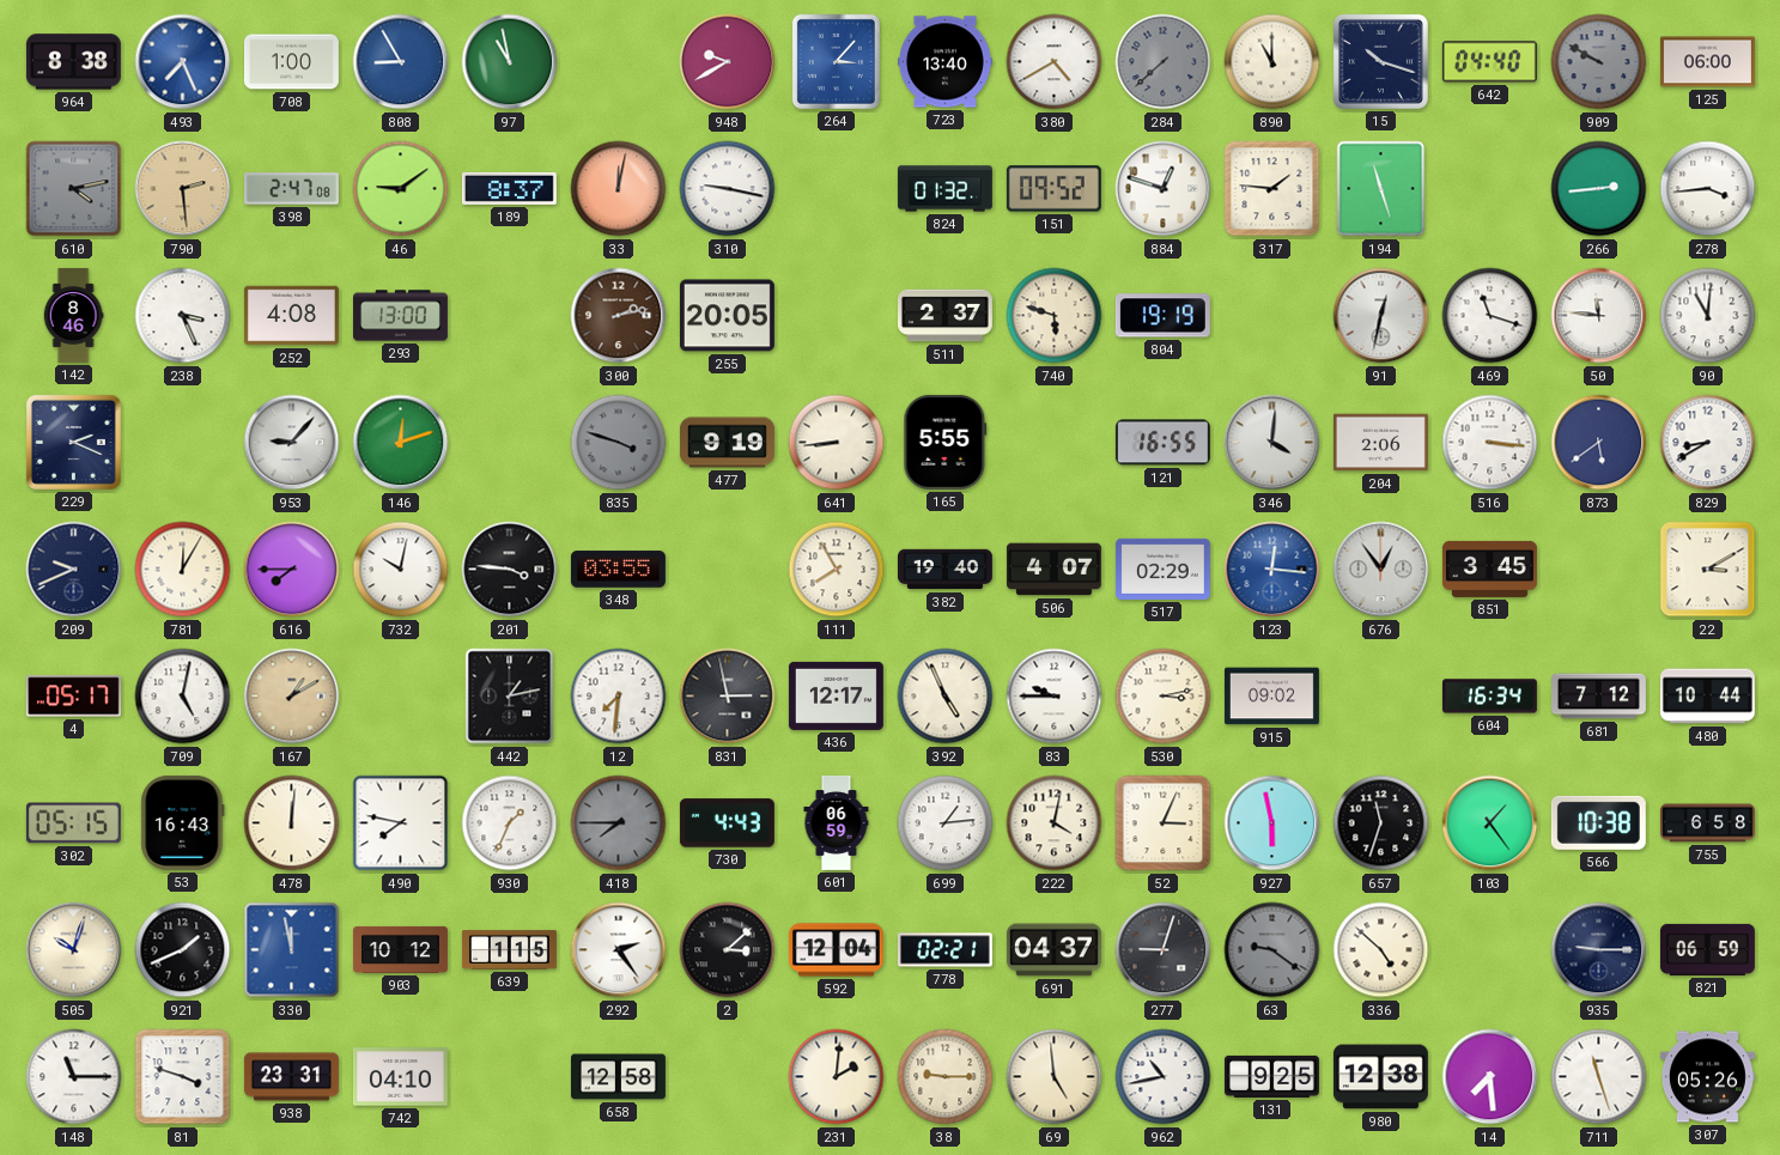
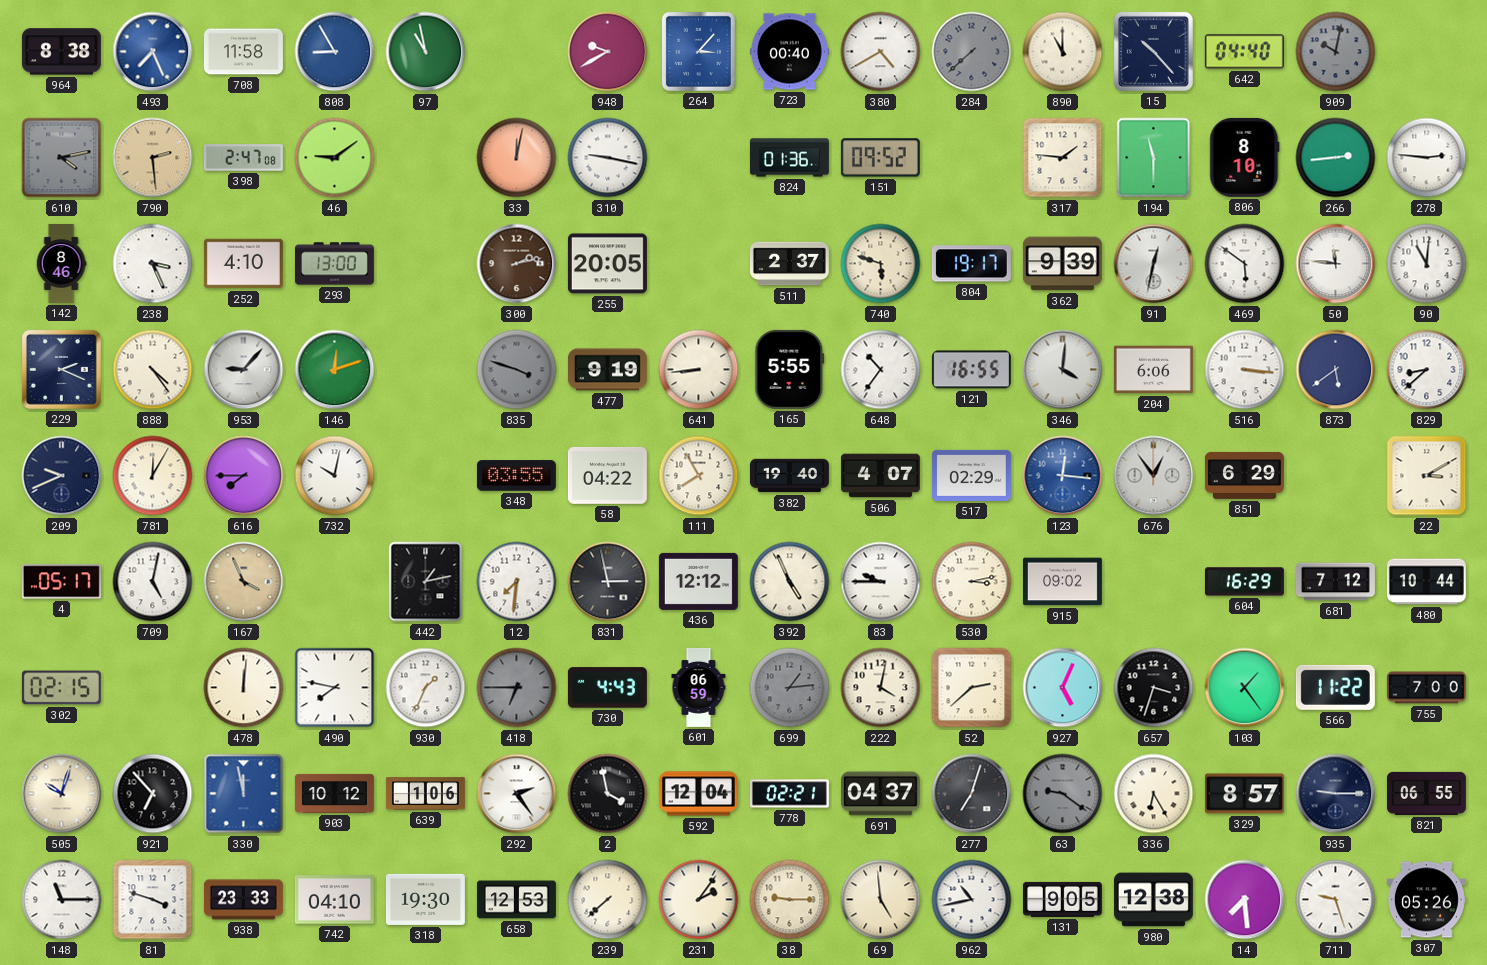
708: 1:00 -> 11:58
723: 13:40 -> 00:40
15: 10:18 -> 10:23
909: 9:50 -> 10:02
125: 06:00 -> none
189: 8:37 -> none
824: 01:32 -> 01:36
884: 12:48 -> none
194: 11:27 -> 11:30
806: none -> 8:10
278: 3:44 -> 2:46
252: 4:08 -> 4:10
804: 19:19 -> 19:17
362: none -> 9:39
469: 11:18 -> 5:51
888: none -> 4:24
648: none -> 10:36
204: 2:06 -> 6:06
829: 8:40 -> 8:38
201: 3:46 -> none
58: none -> 04:22
851: 3:45 -> 6:29
167: 1:10 -> 3:56
436: 12:17 -> 12:12
604: 16:34 -> 16:29
302: 05:15 -> 02:15
53: 16:43 -> none
418: 7:45 -> 6:45
699 dial: white -> grey
52: 3:04 -> 2:38
927: 5:58 -> 5:04
657: 11:33 -> 3:33
566: 10:38 -> 11:22
755: 6:58 -> 7:00
921: 1:41 -> 6:53
639: 1:15 -> 1:06
2: 3:08 -> 3:58
277: 9:03 -> 7:03
336: 4:52 -> 6:25
329: none -> 8:57
821: 06:59 -> 06:55
938: 23:31 -> 23:33
318: none -> 19:30
658: 12:58 -> 12:53
239: none -> 7:38
231: 2:01 -> 2:06
131: 9:25 -> 9:05
711: 11:27 -> 9:27
